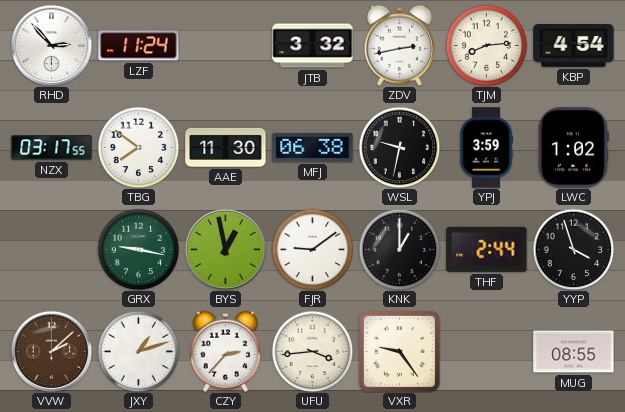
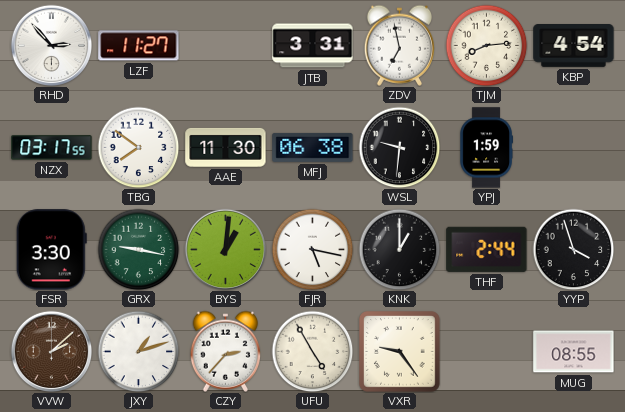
LZF: 11:24 -> 11:27
JTB: 3:32 -> 3:31
ZDV: 2:43 -> 6:58
WSL: 9:32 -> 9:31
YPJ: 3:59 -> 1:59
LWC: 1:02 -> none
FSR: none -> 3:30
BYS: 12:58 -> 1:01
FJR: 9:09 -> 5:17
UFU: 3:44 -> 4:55
